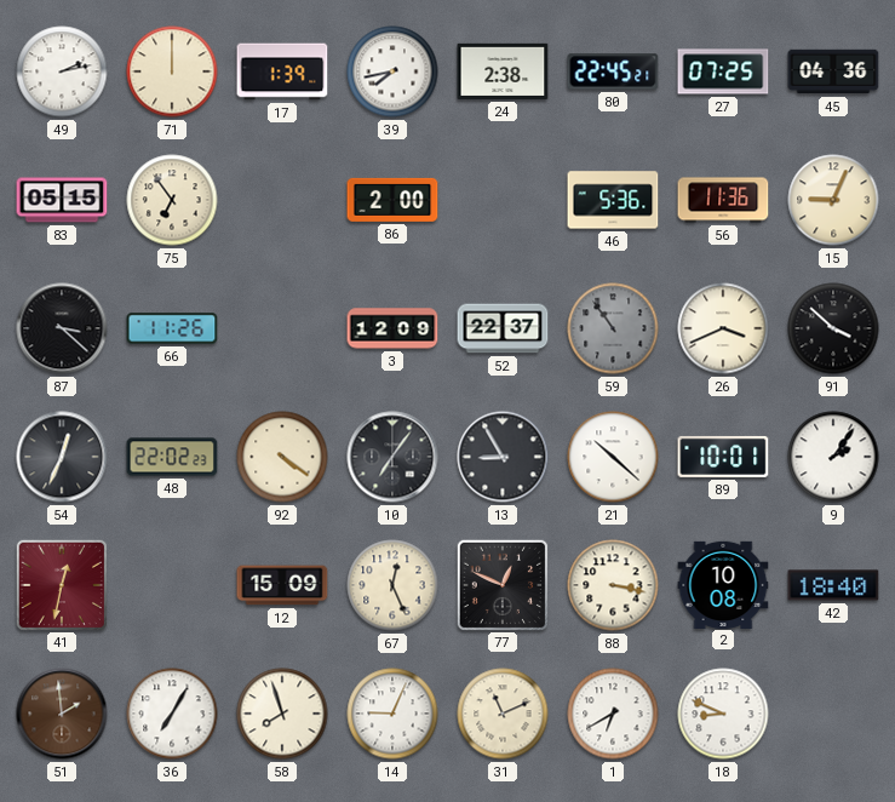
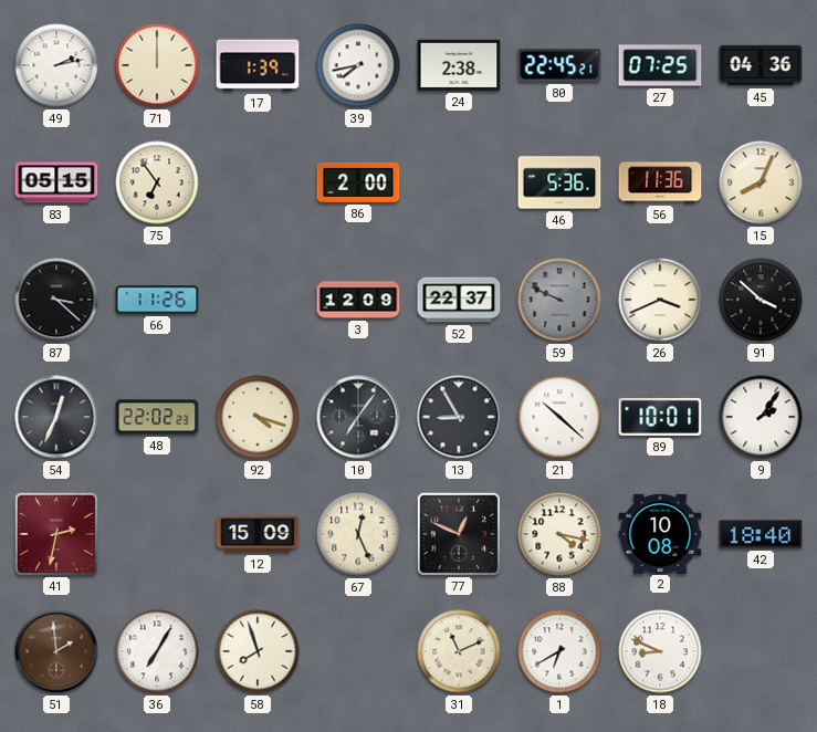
15: 9:04 -> 8:04
59: 10:54 -> 9:49
92: 4:21 -> 4:18
41: 12:32 -> 2:32
88: 3:17 -> 4:17
14: 9:04 -> none
